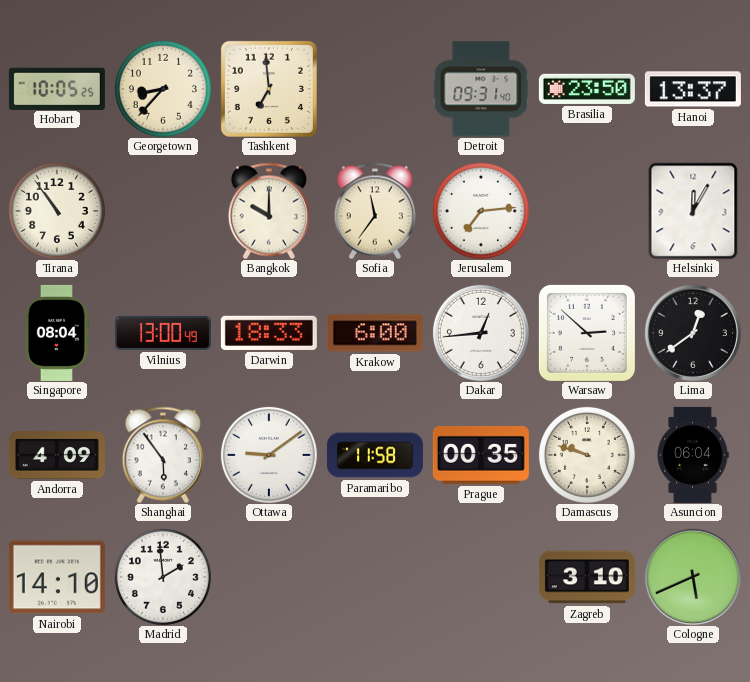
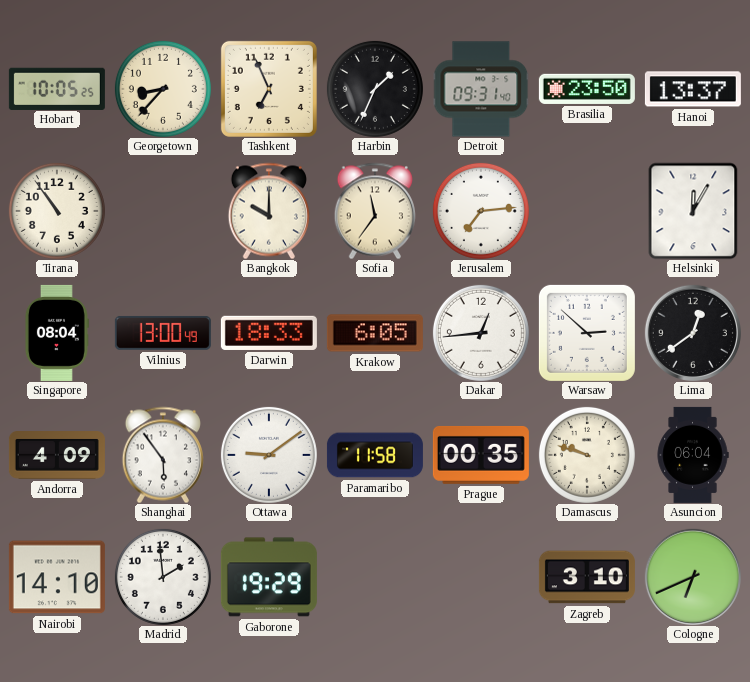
Tashkent: 6:59 -> 6:56
Harbin: none -> 1:34
Krakow: 6:00 -> 6:05
Gaborone: none -> 19:29
Cologne: 5:41 -> 6:41
